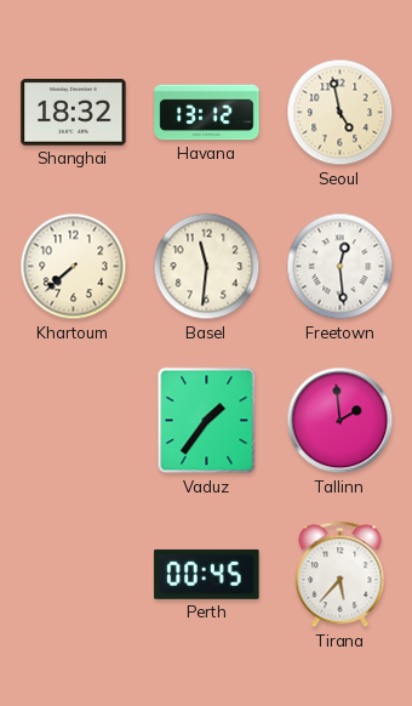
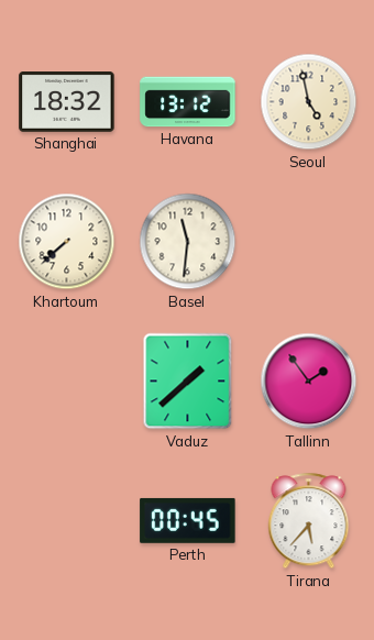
Freetown: 12:29 -> none
Vaduz: 1:36 -> 1:38
Tallinn: 1:59 -> 1:54
